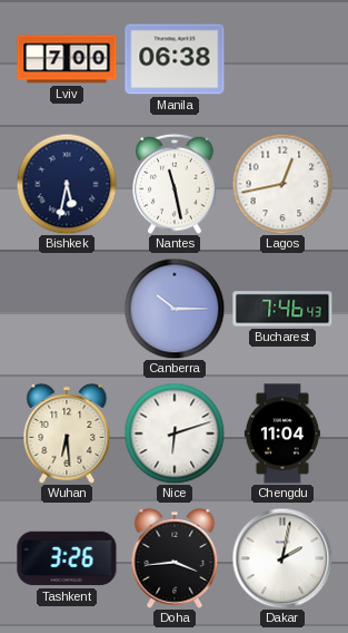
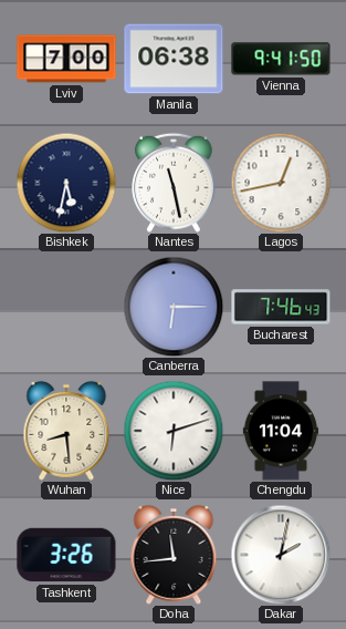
Vienna: none -> 9:41
Canberra: 10:15 -> 6:15
Wuhan: 6:29 -> 8:29
Doha: 3:44 -> 11:44
